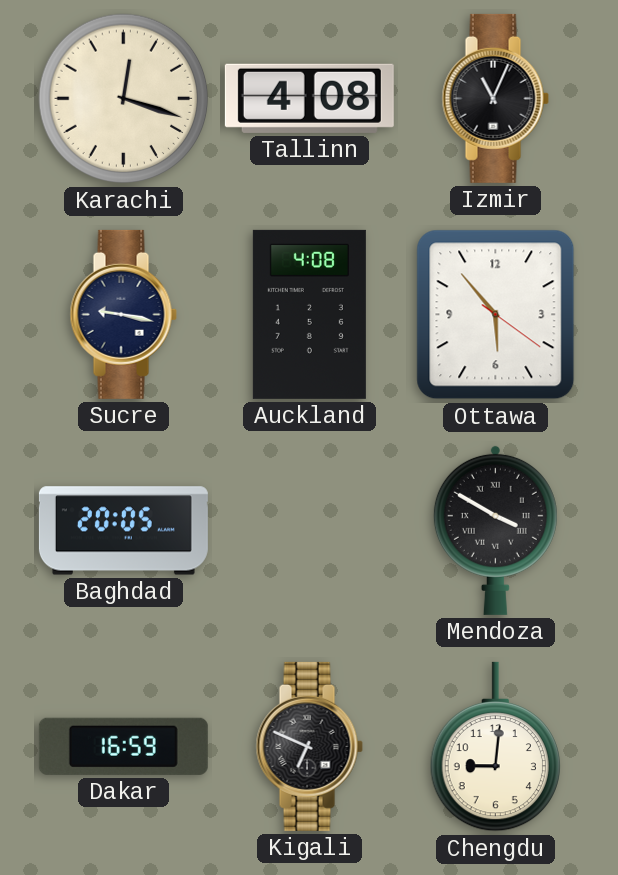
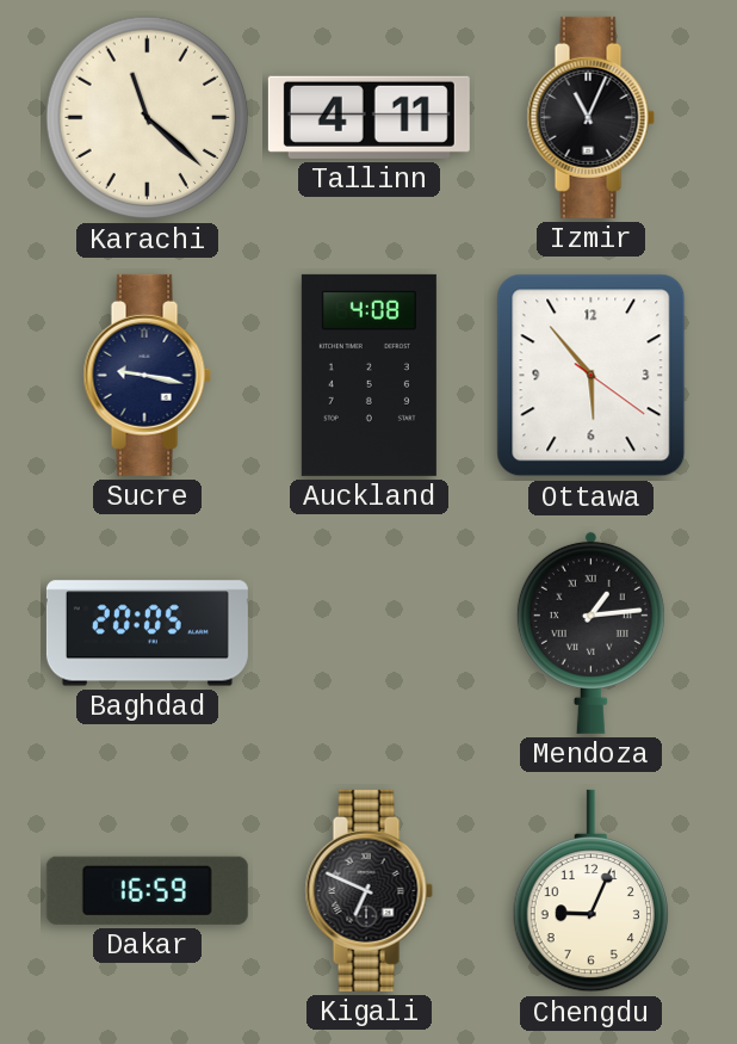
Karachi: 12:18 -> 11:22
Tallinn: 4:08 -> 4:11
Mendoza: 3:50 -> 1:14
Chengdu: 9:01 -> 9:04
